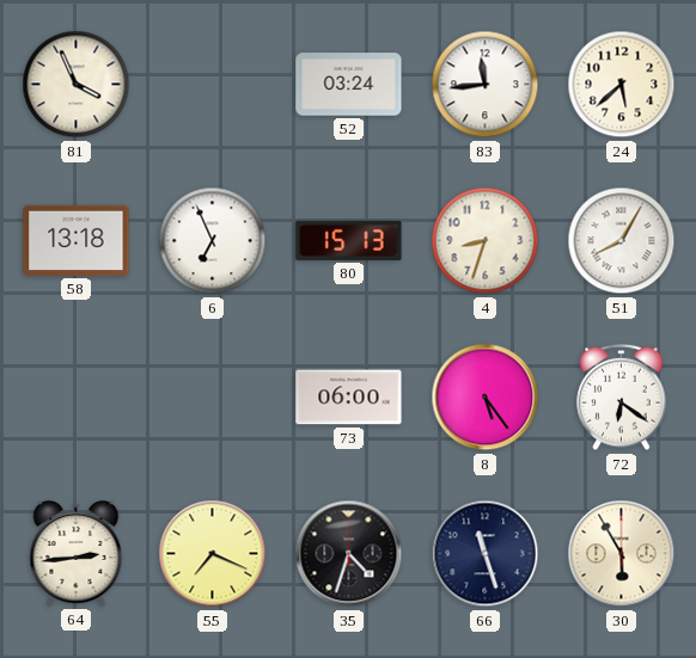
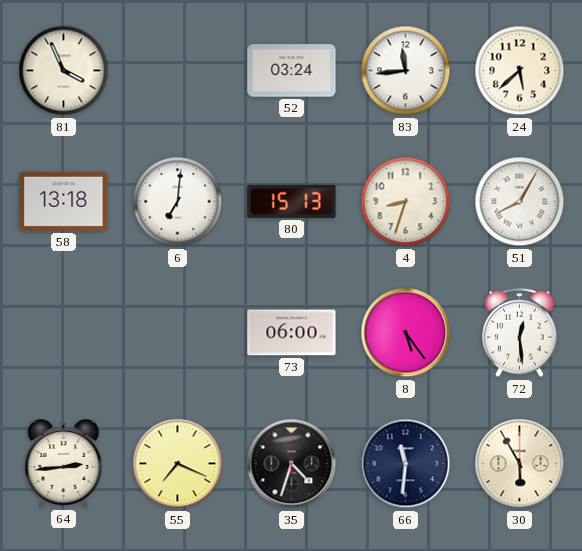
6: 6:56 -> 7:01
72: 6:21 -> 12:29
66: 11:27 -> 11:31
